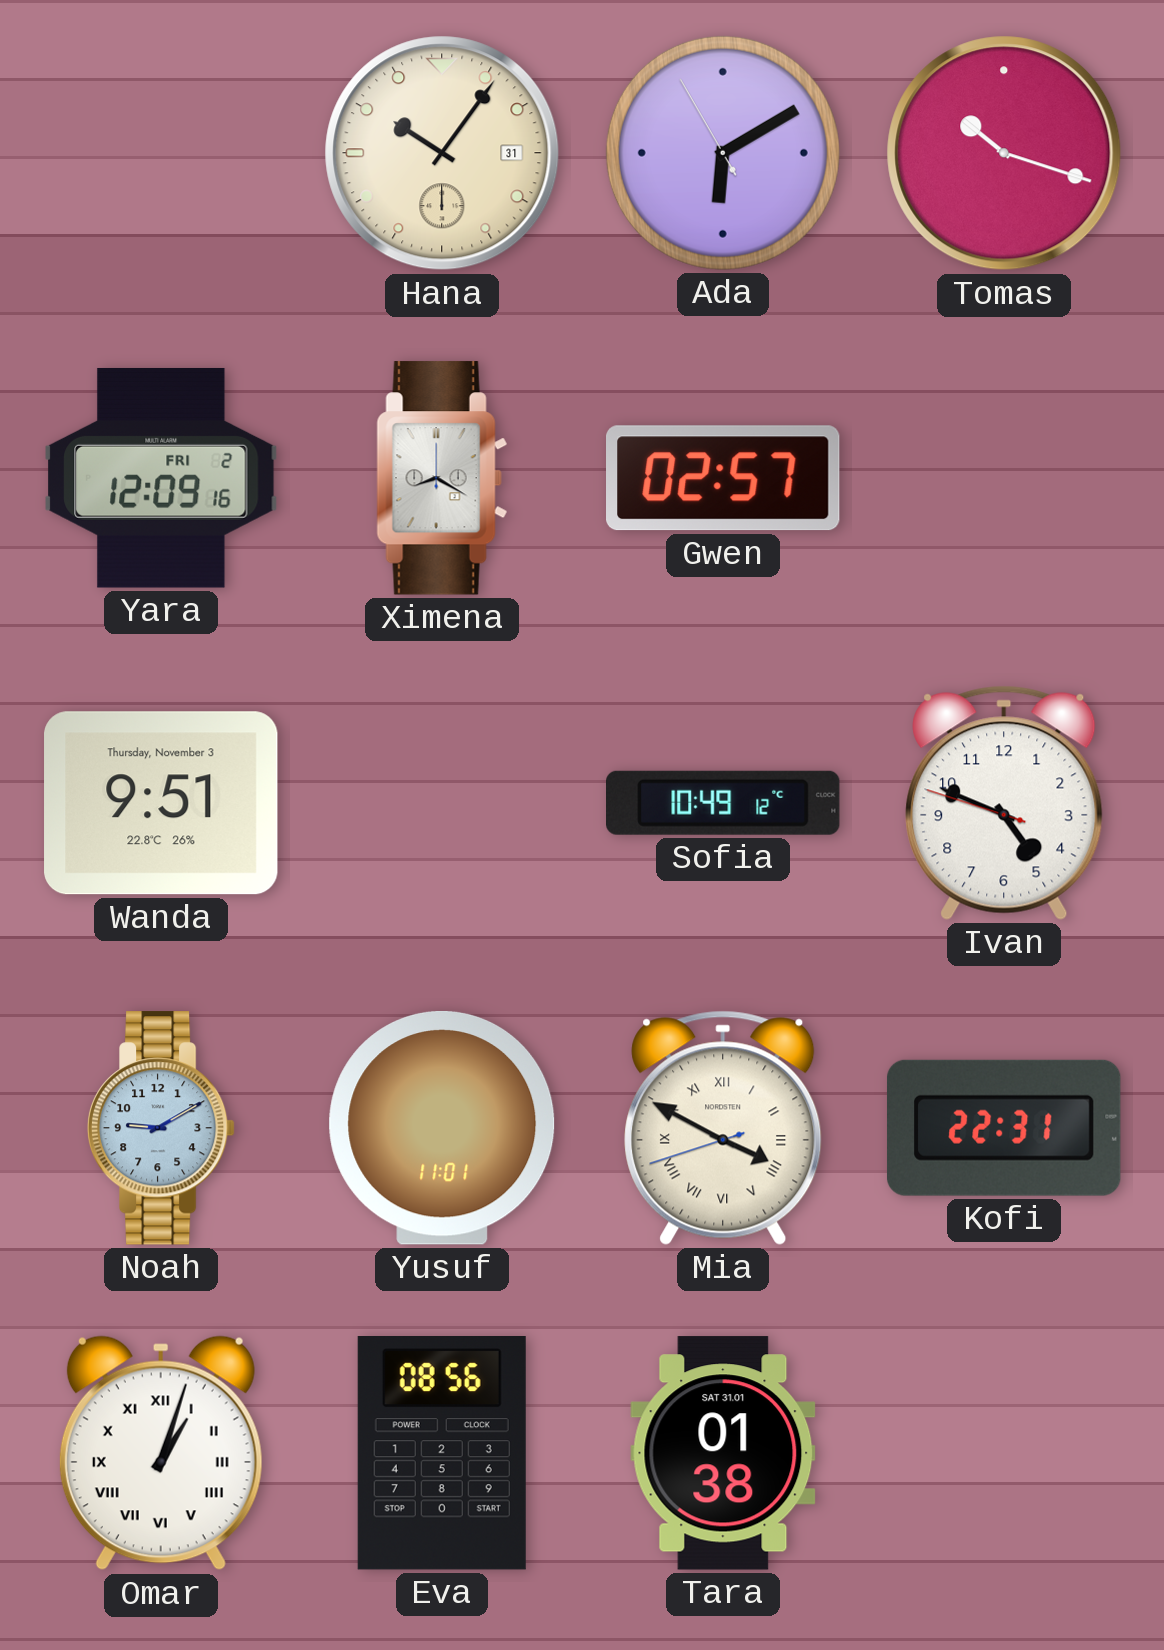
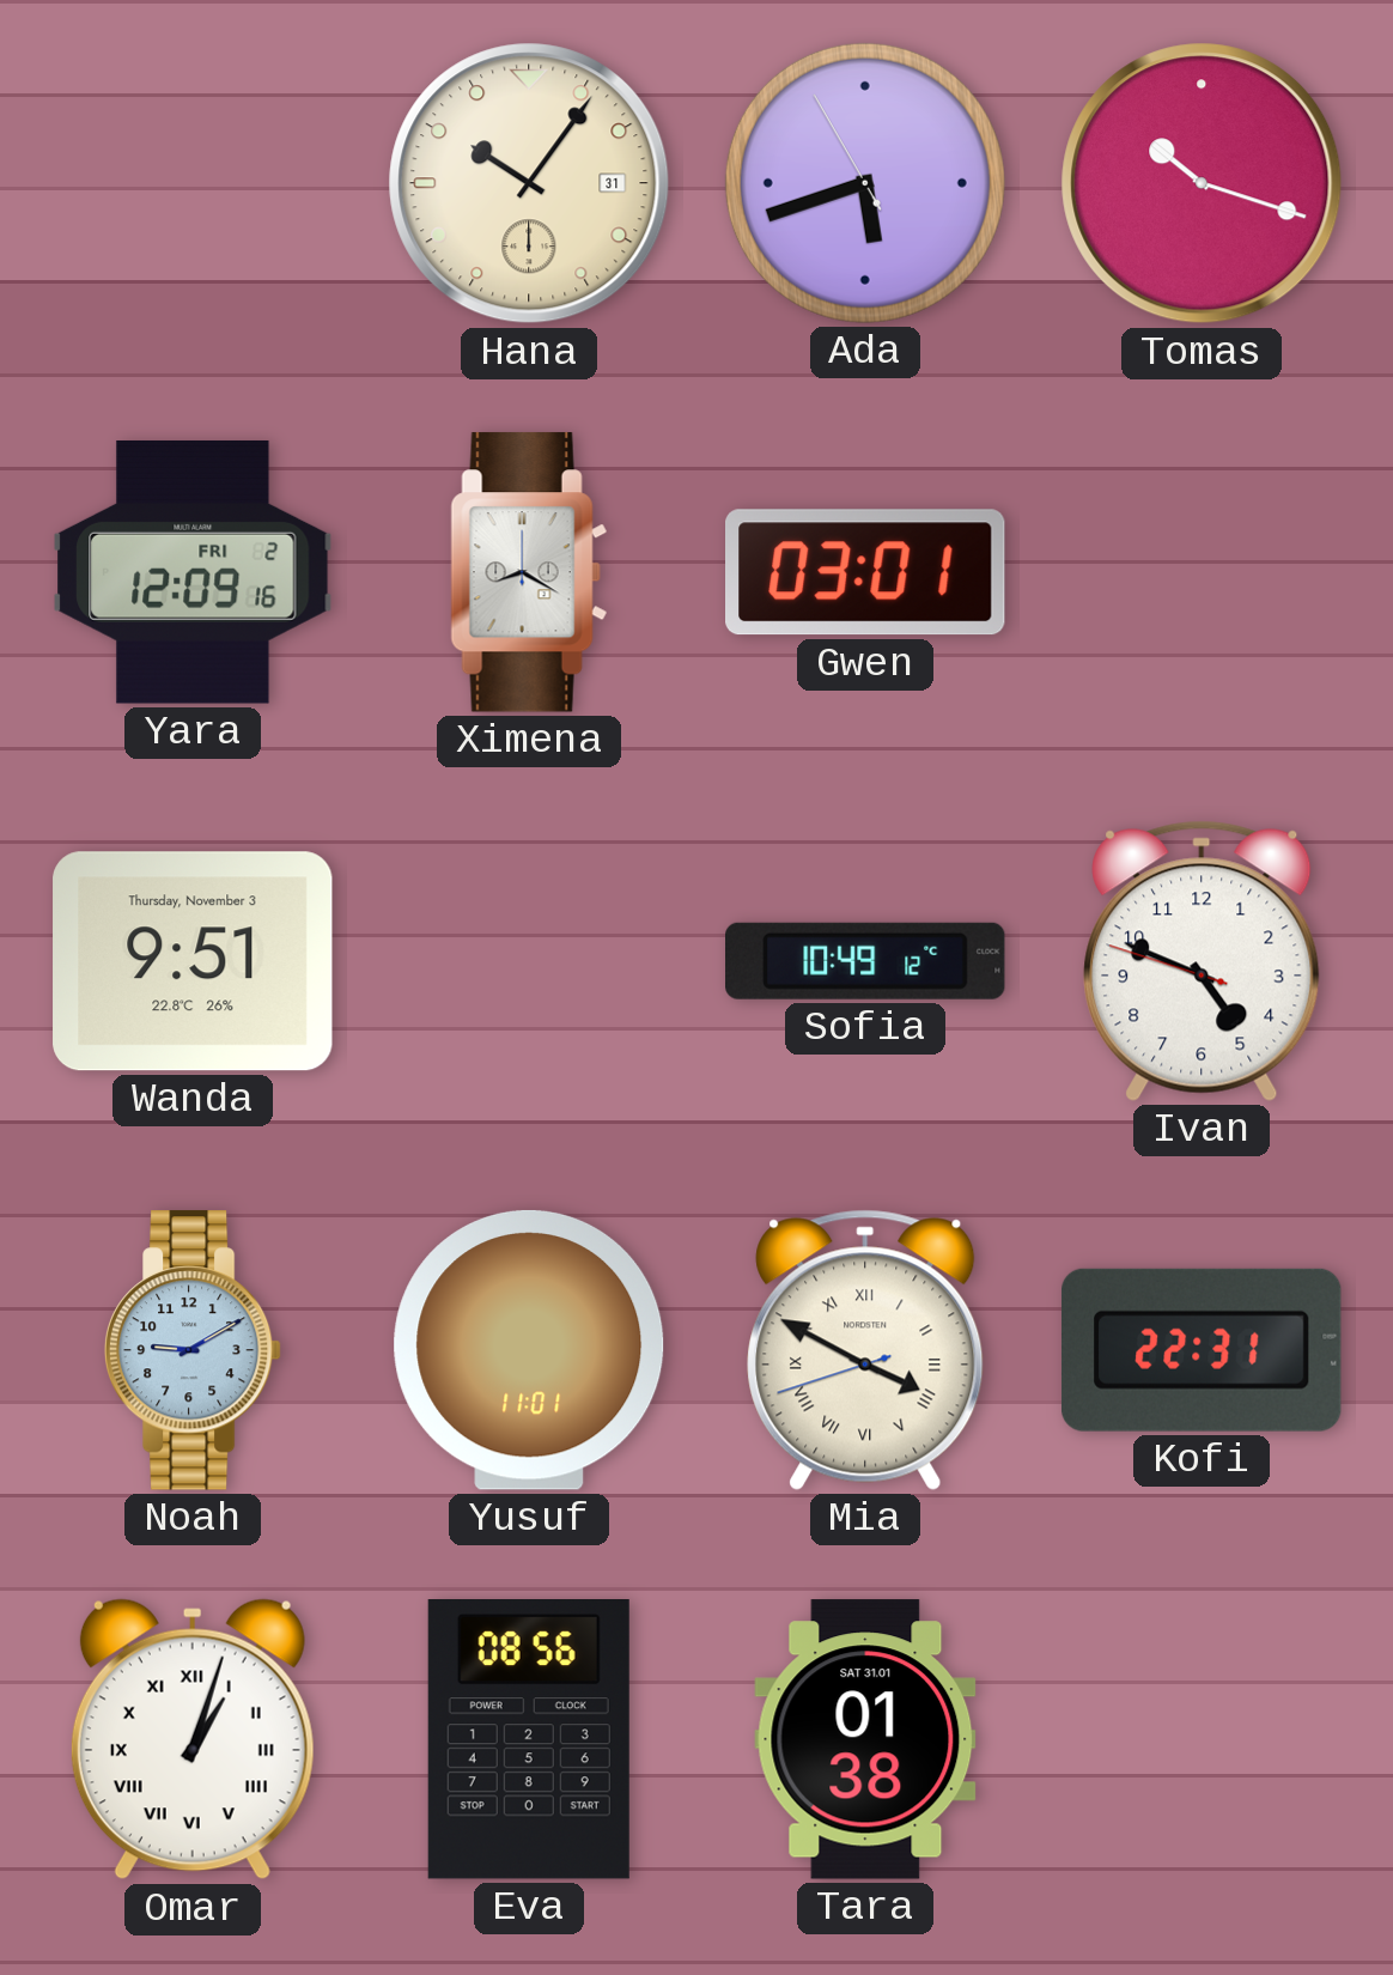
Ada: 6:09 -> 5:41
Gwen: 02:57 -> 03:01
